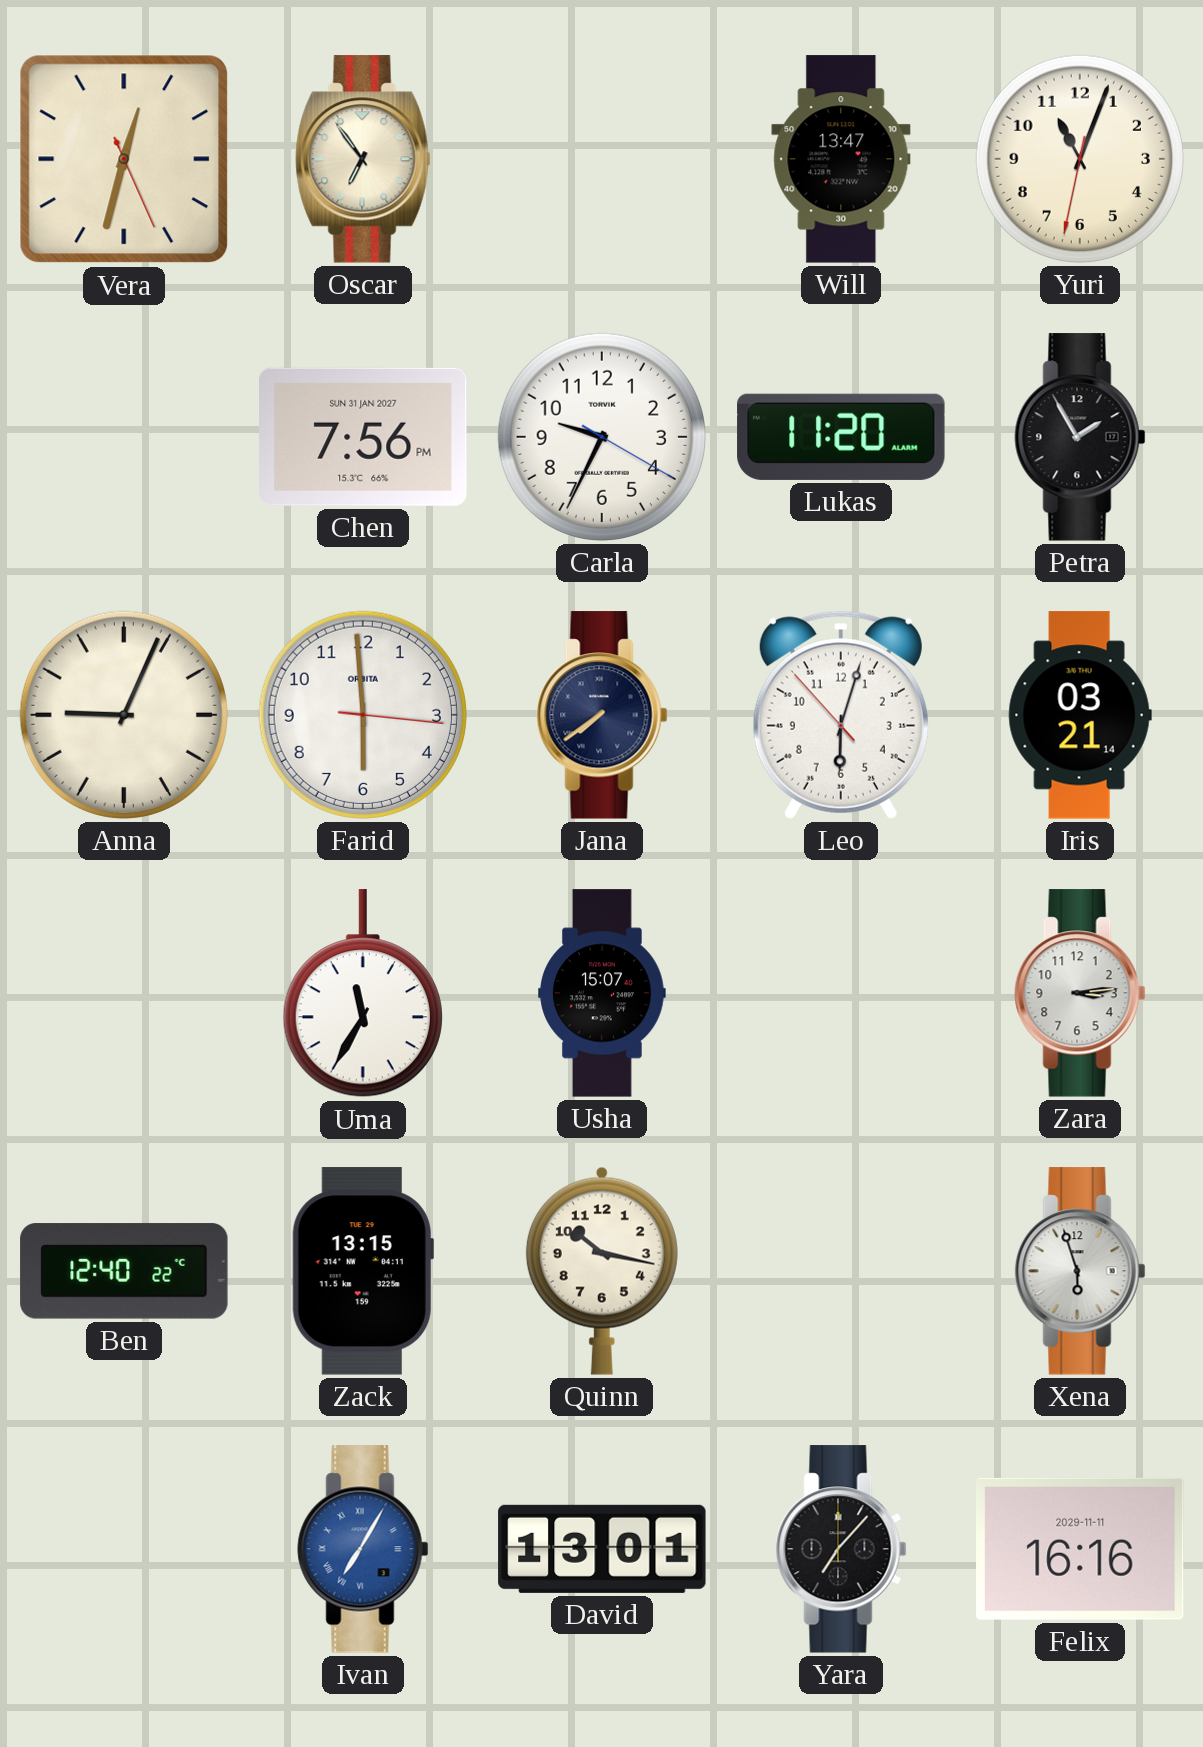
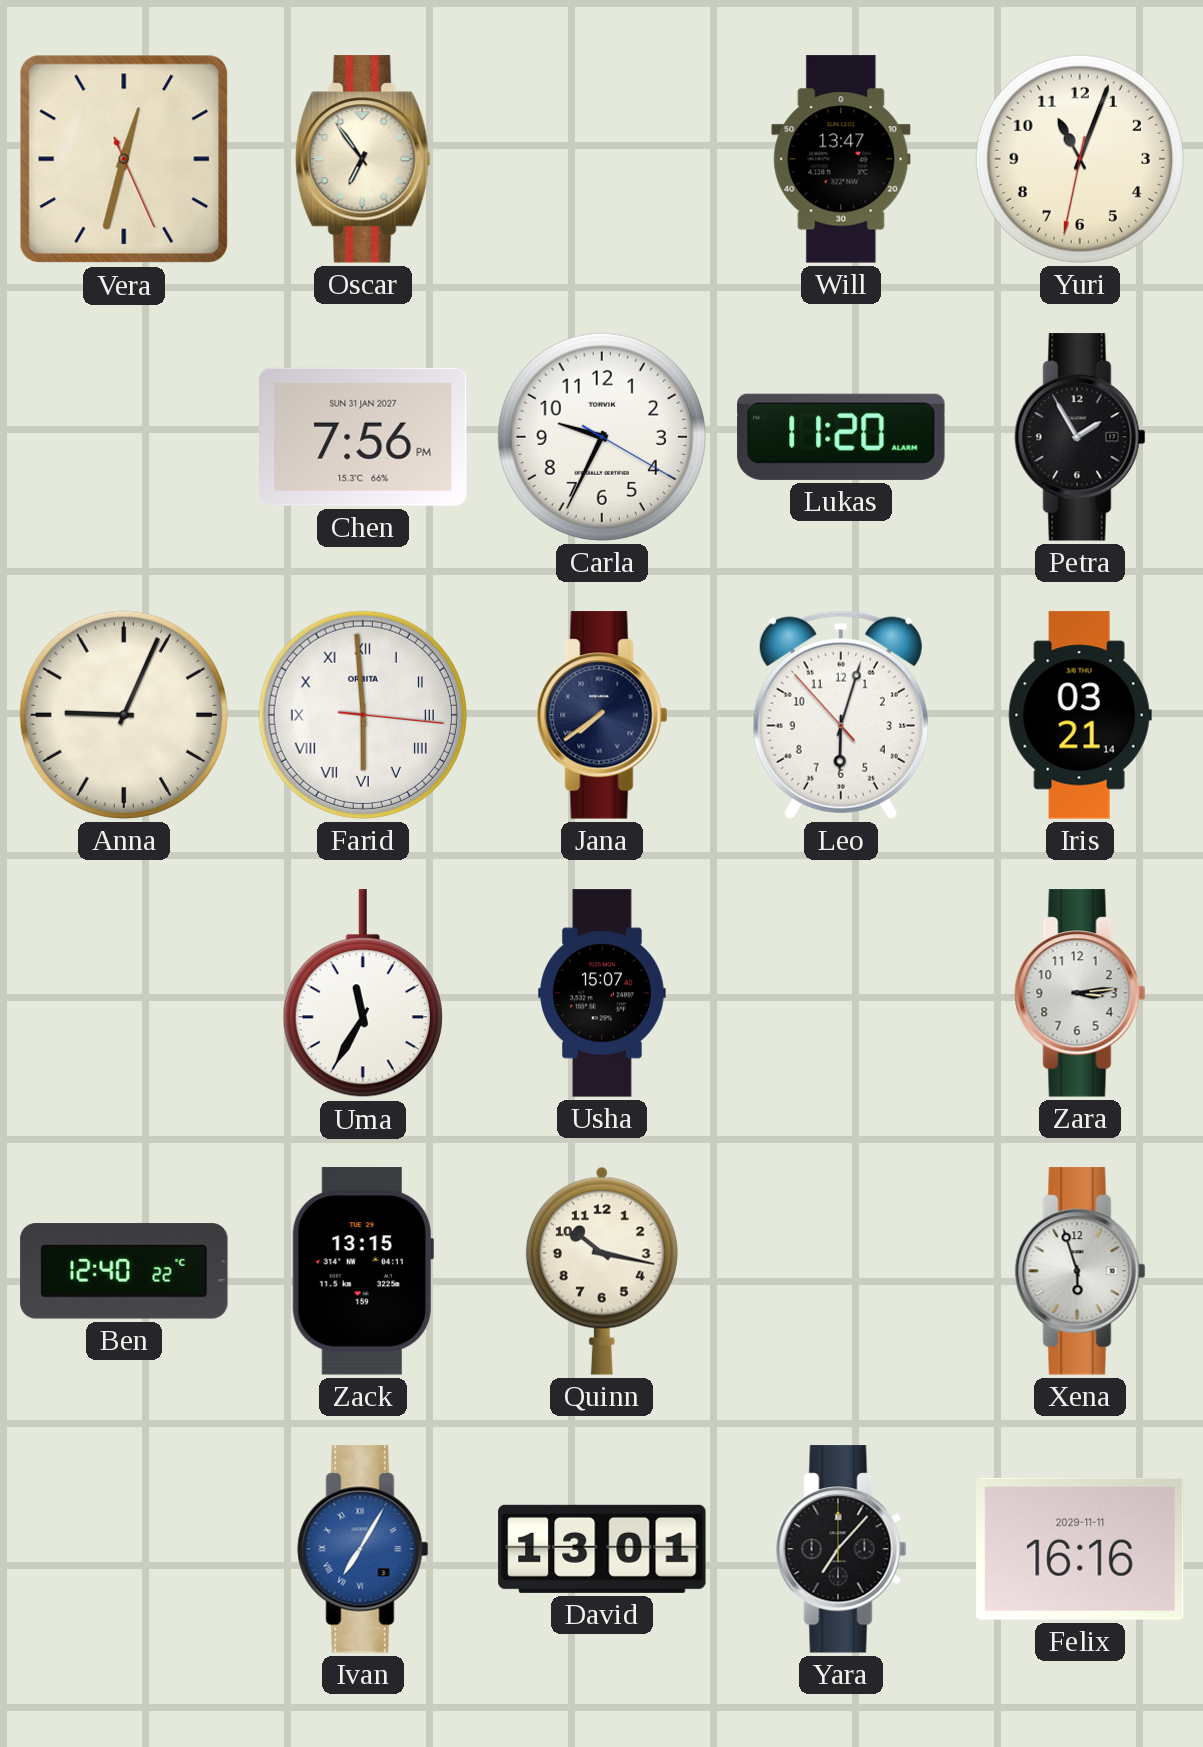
Farid numerals: Arabic -> Roman
